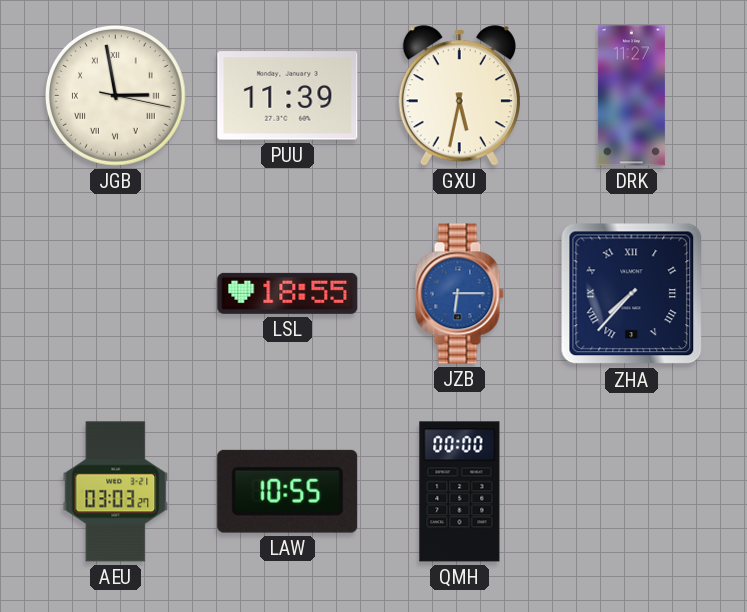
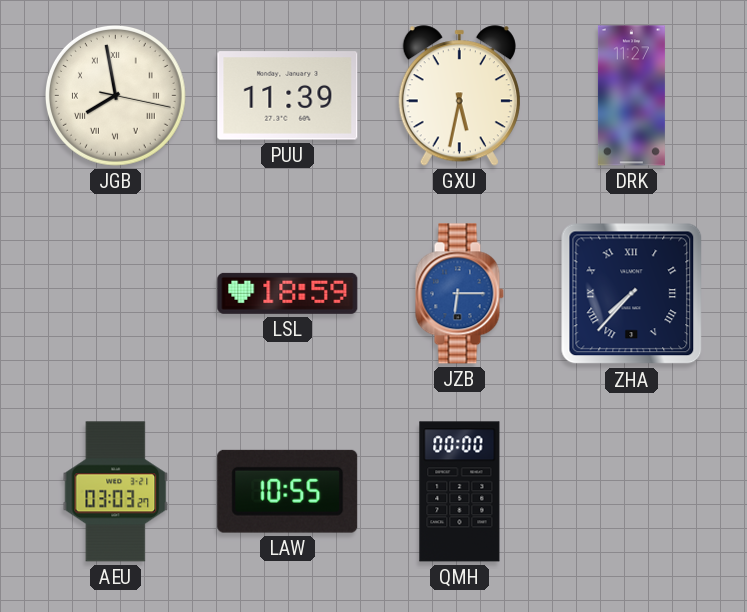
JGB: 2:58 -> 7:58
LSL: 18:55 -> 18:59
